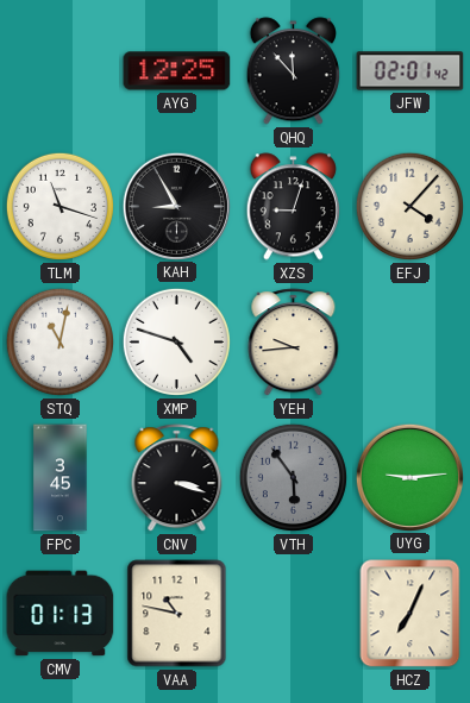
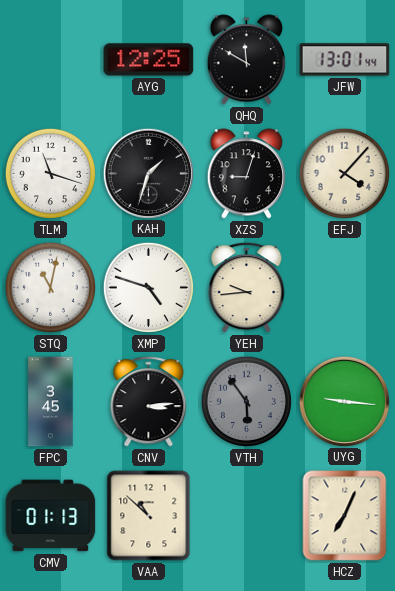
QHQ: 11:53 -> 11:50
JFW: 02:01 -> 13:01
KAH: 8:55 -> 1:33
CNV: 3:18 -> 3:14
UYG: 9:14 -> 9:16
VAA: 10:47 -> 10:52
